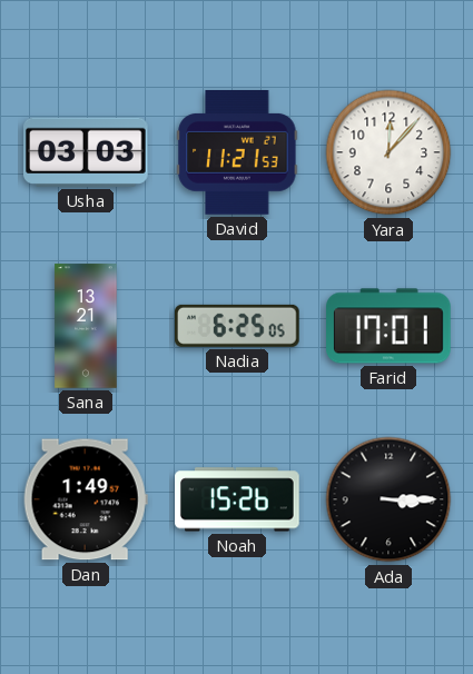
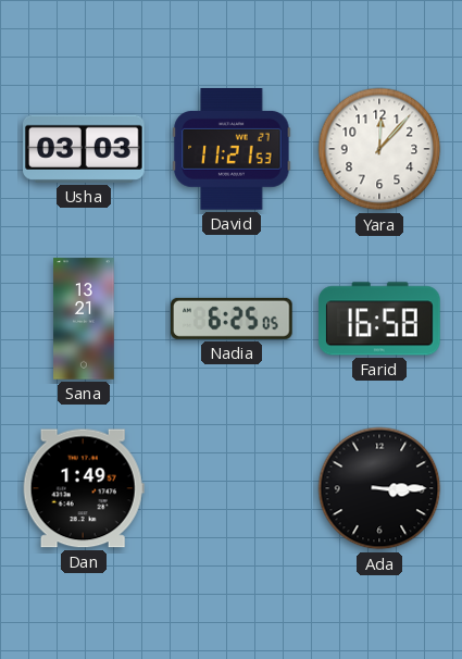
Farid: 17:01 -> 16:58
Noah: 15:26 -> none
